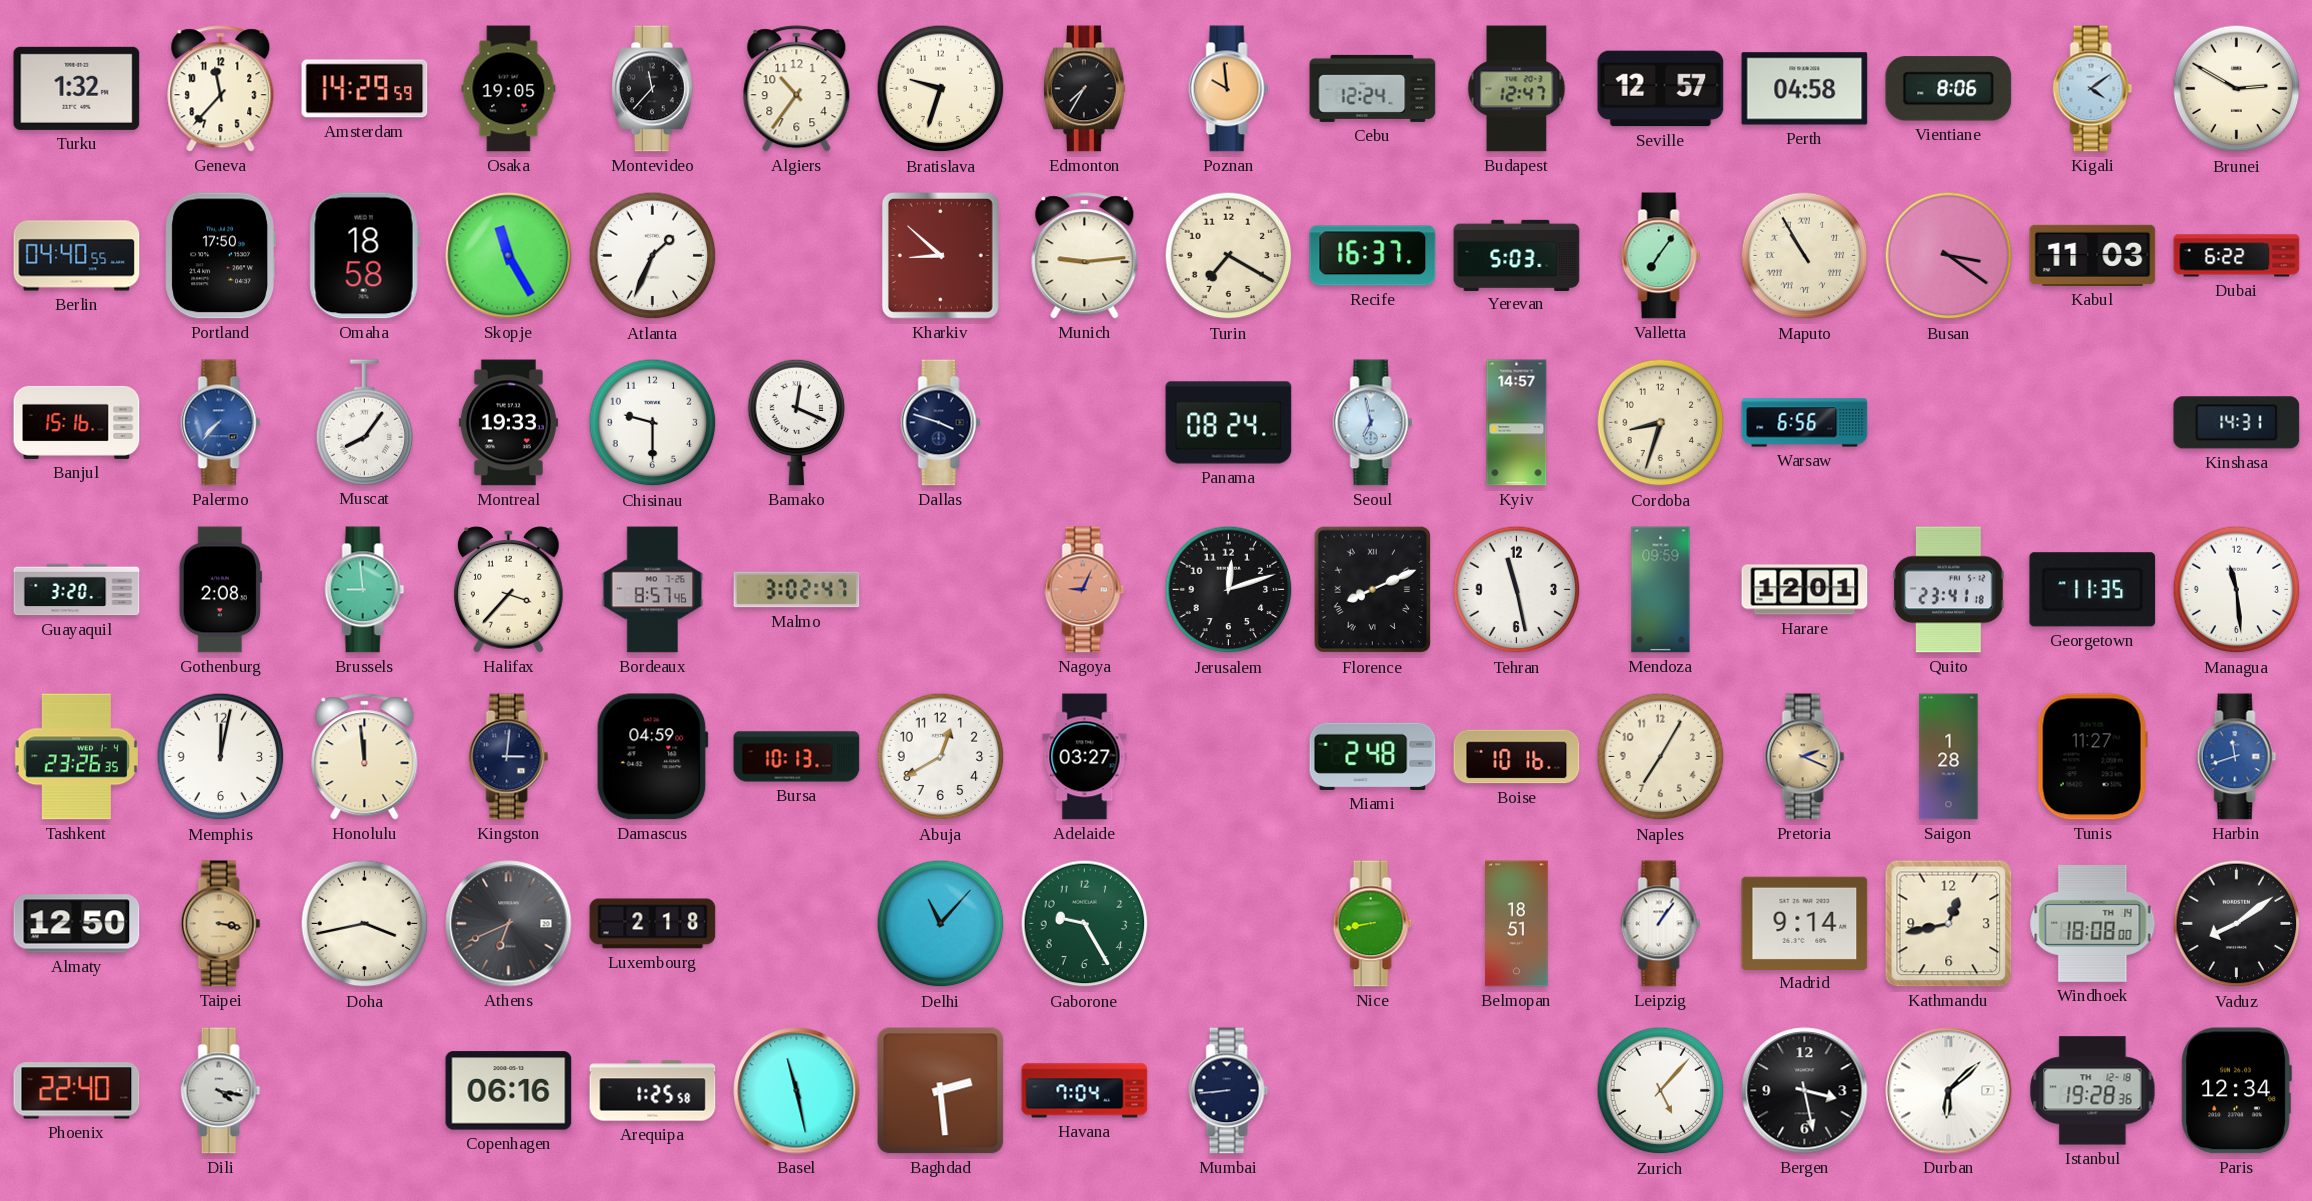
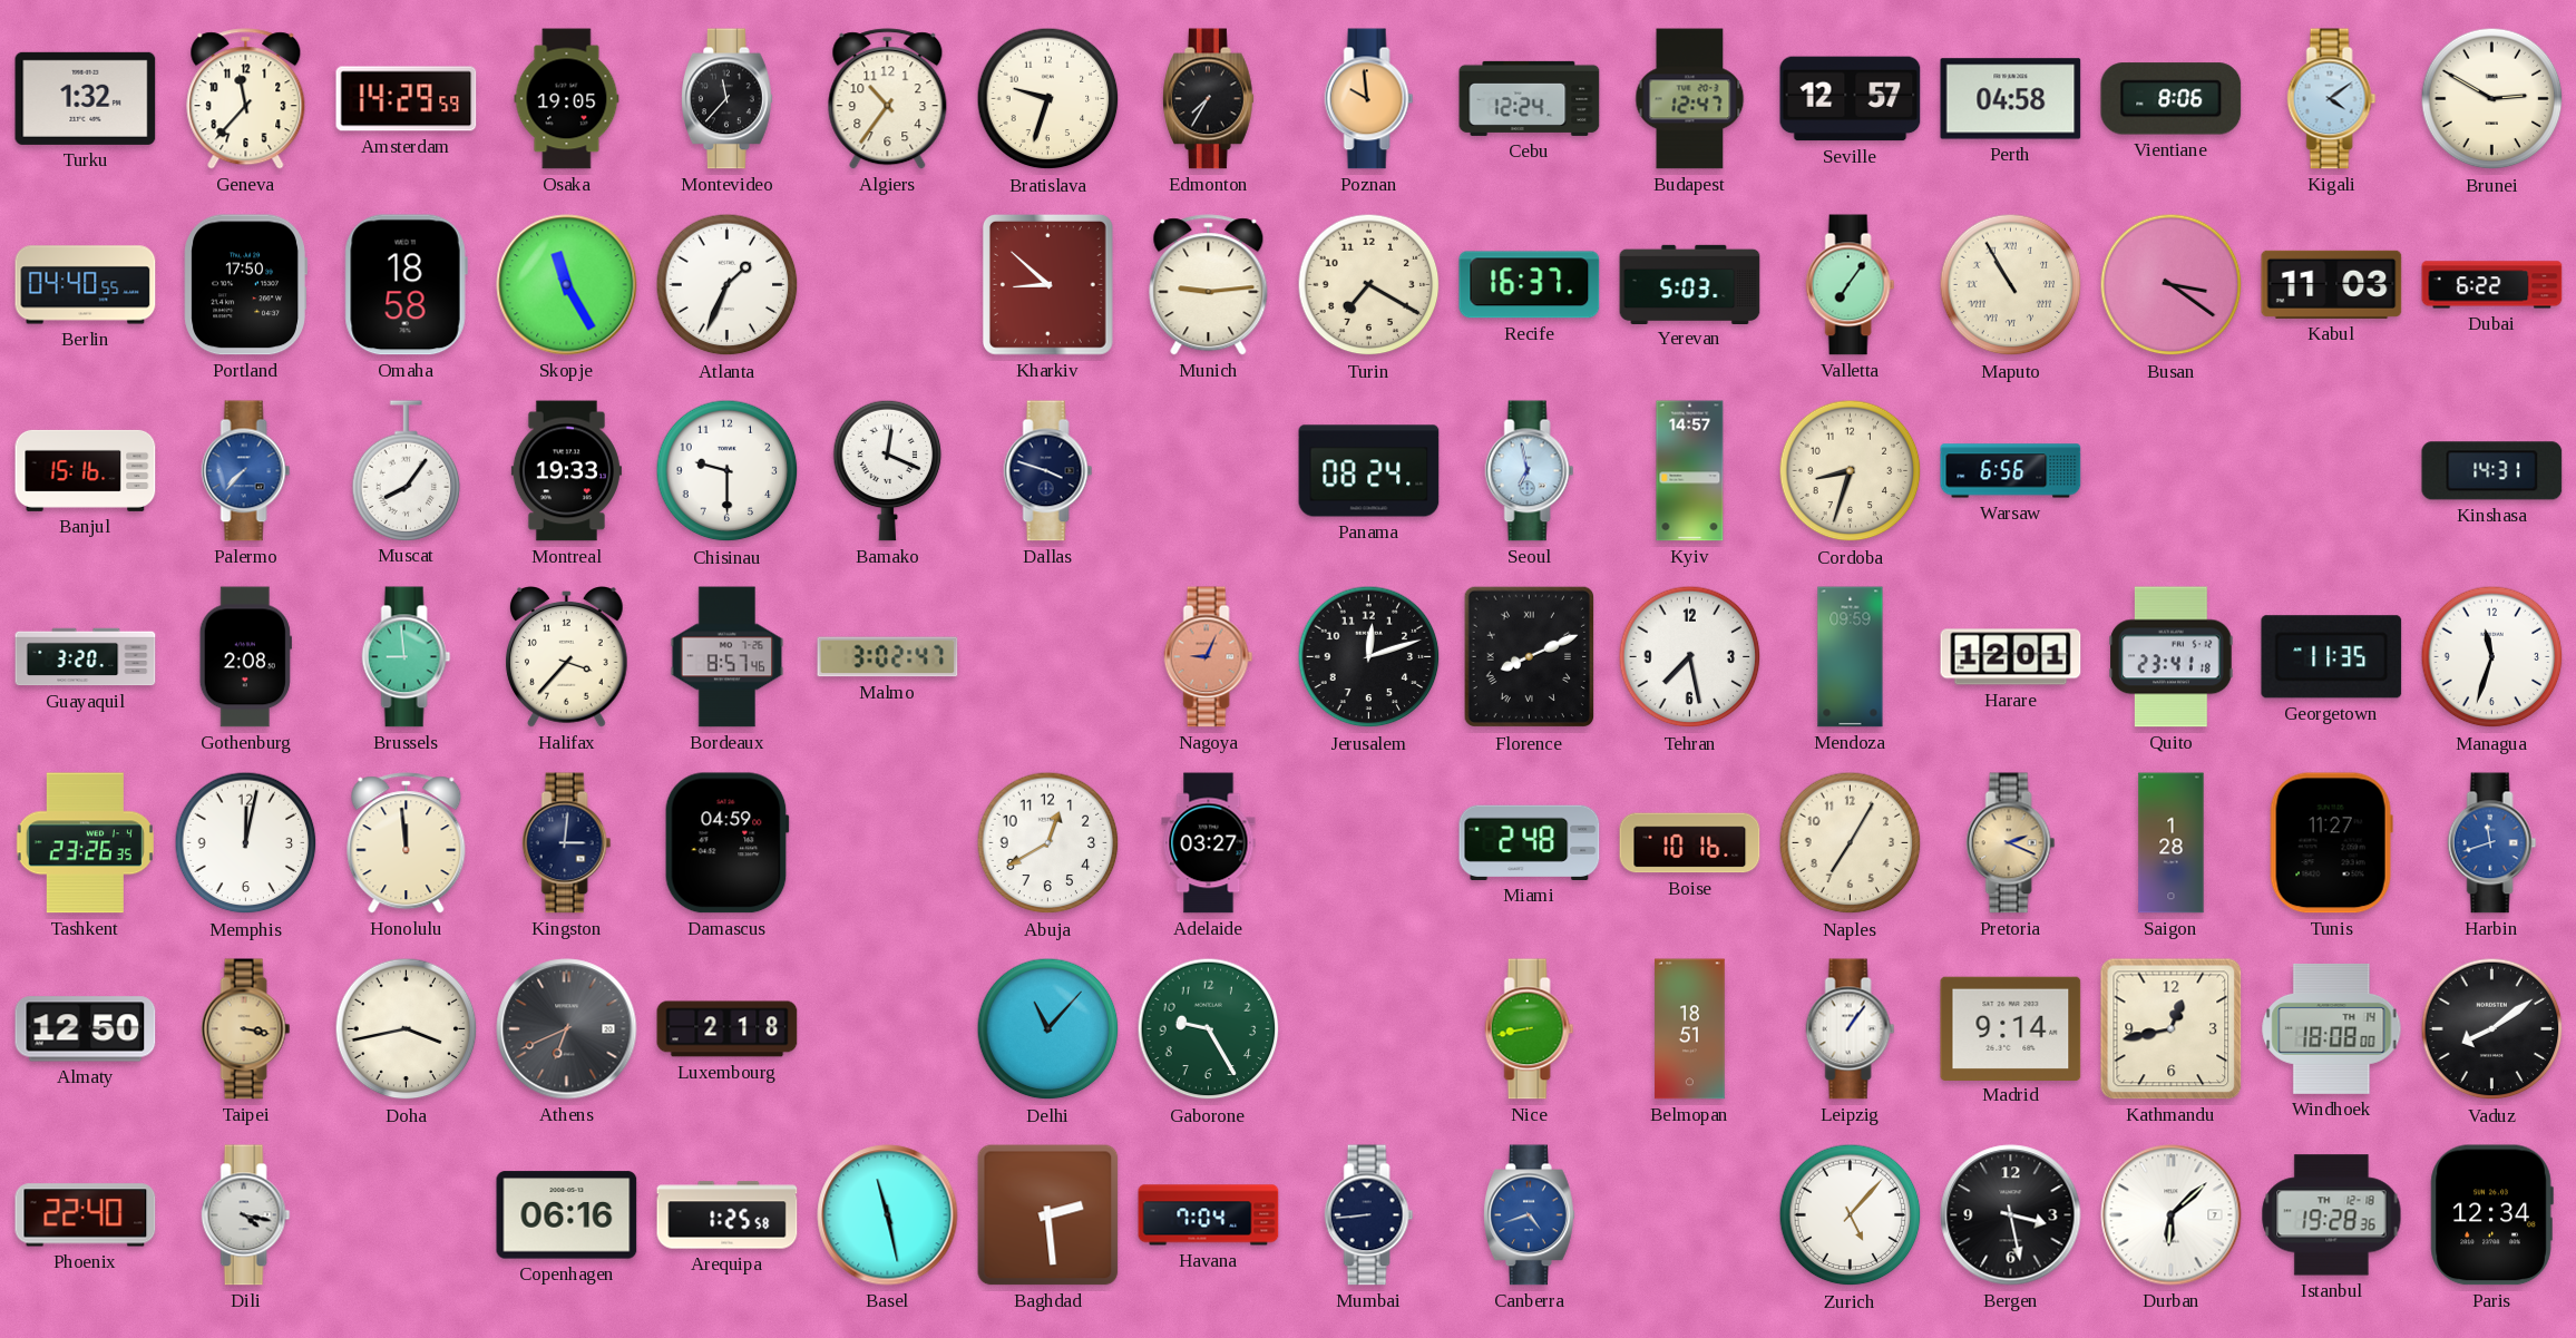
Tehran: 11:28 -> 7:28
Managua: 11:29 -> 11:33
Bursa: 10:13 -> none
Canberra: none -> 4:42
